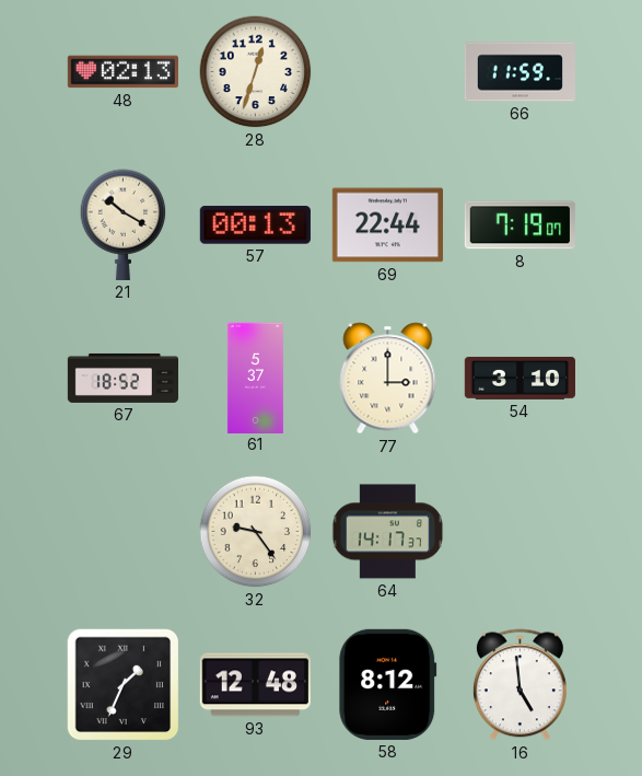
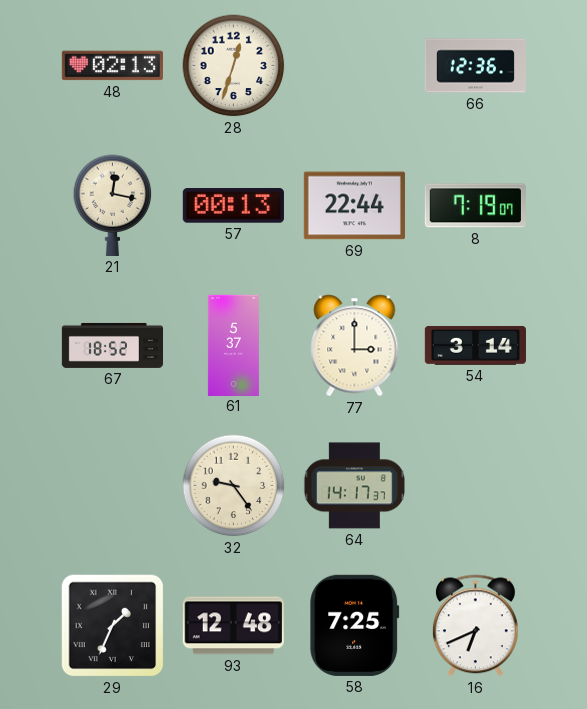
66: 11:59 -> 12:36
21: 10:20 -> 12:17
54: 3:10 -> 3:14
58: 8:12 -> 7:25
16: 4:59 -> 6:41
